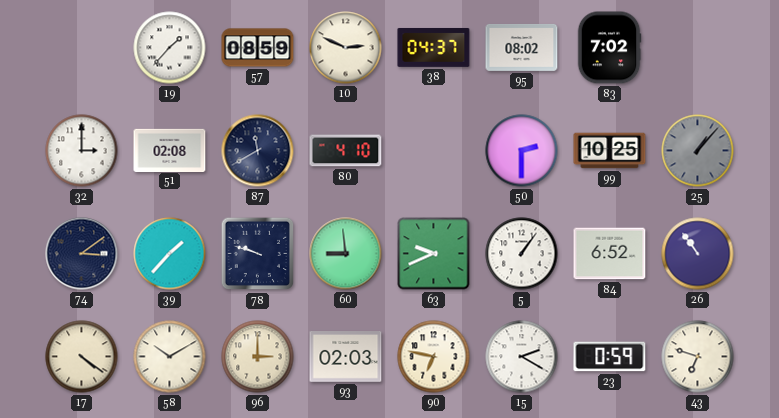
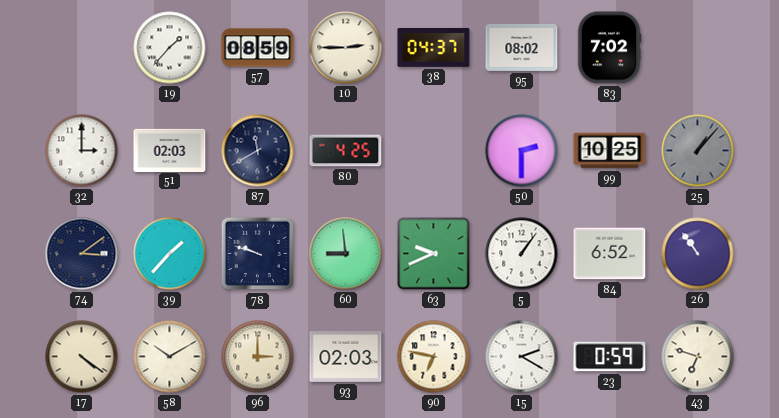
10: 2:49 -> 2:45
51: 02:08 -> 02:03
80: 4:10 -> 4:25
